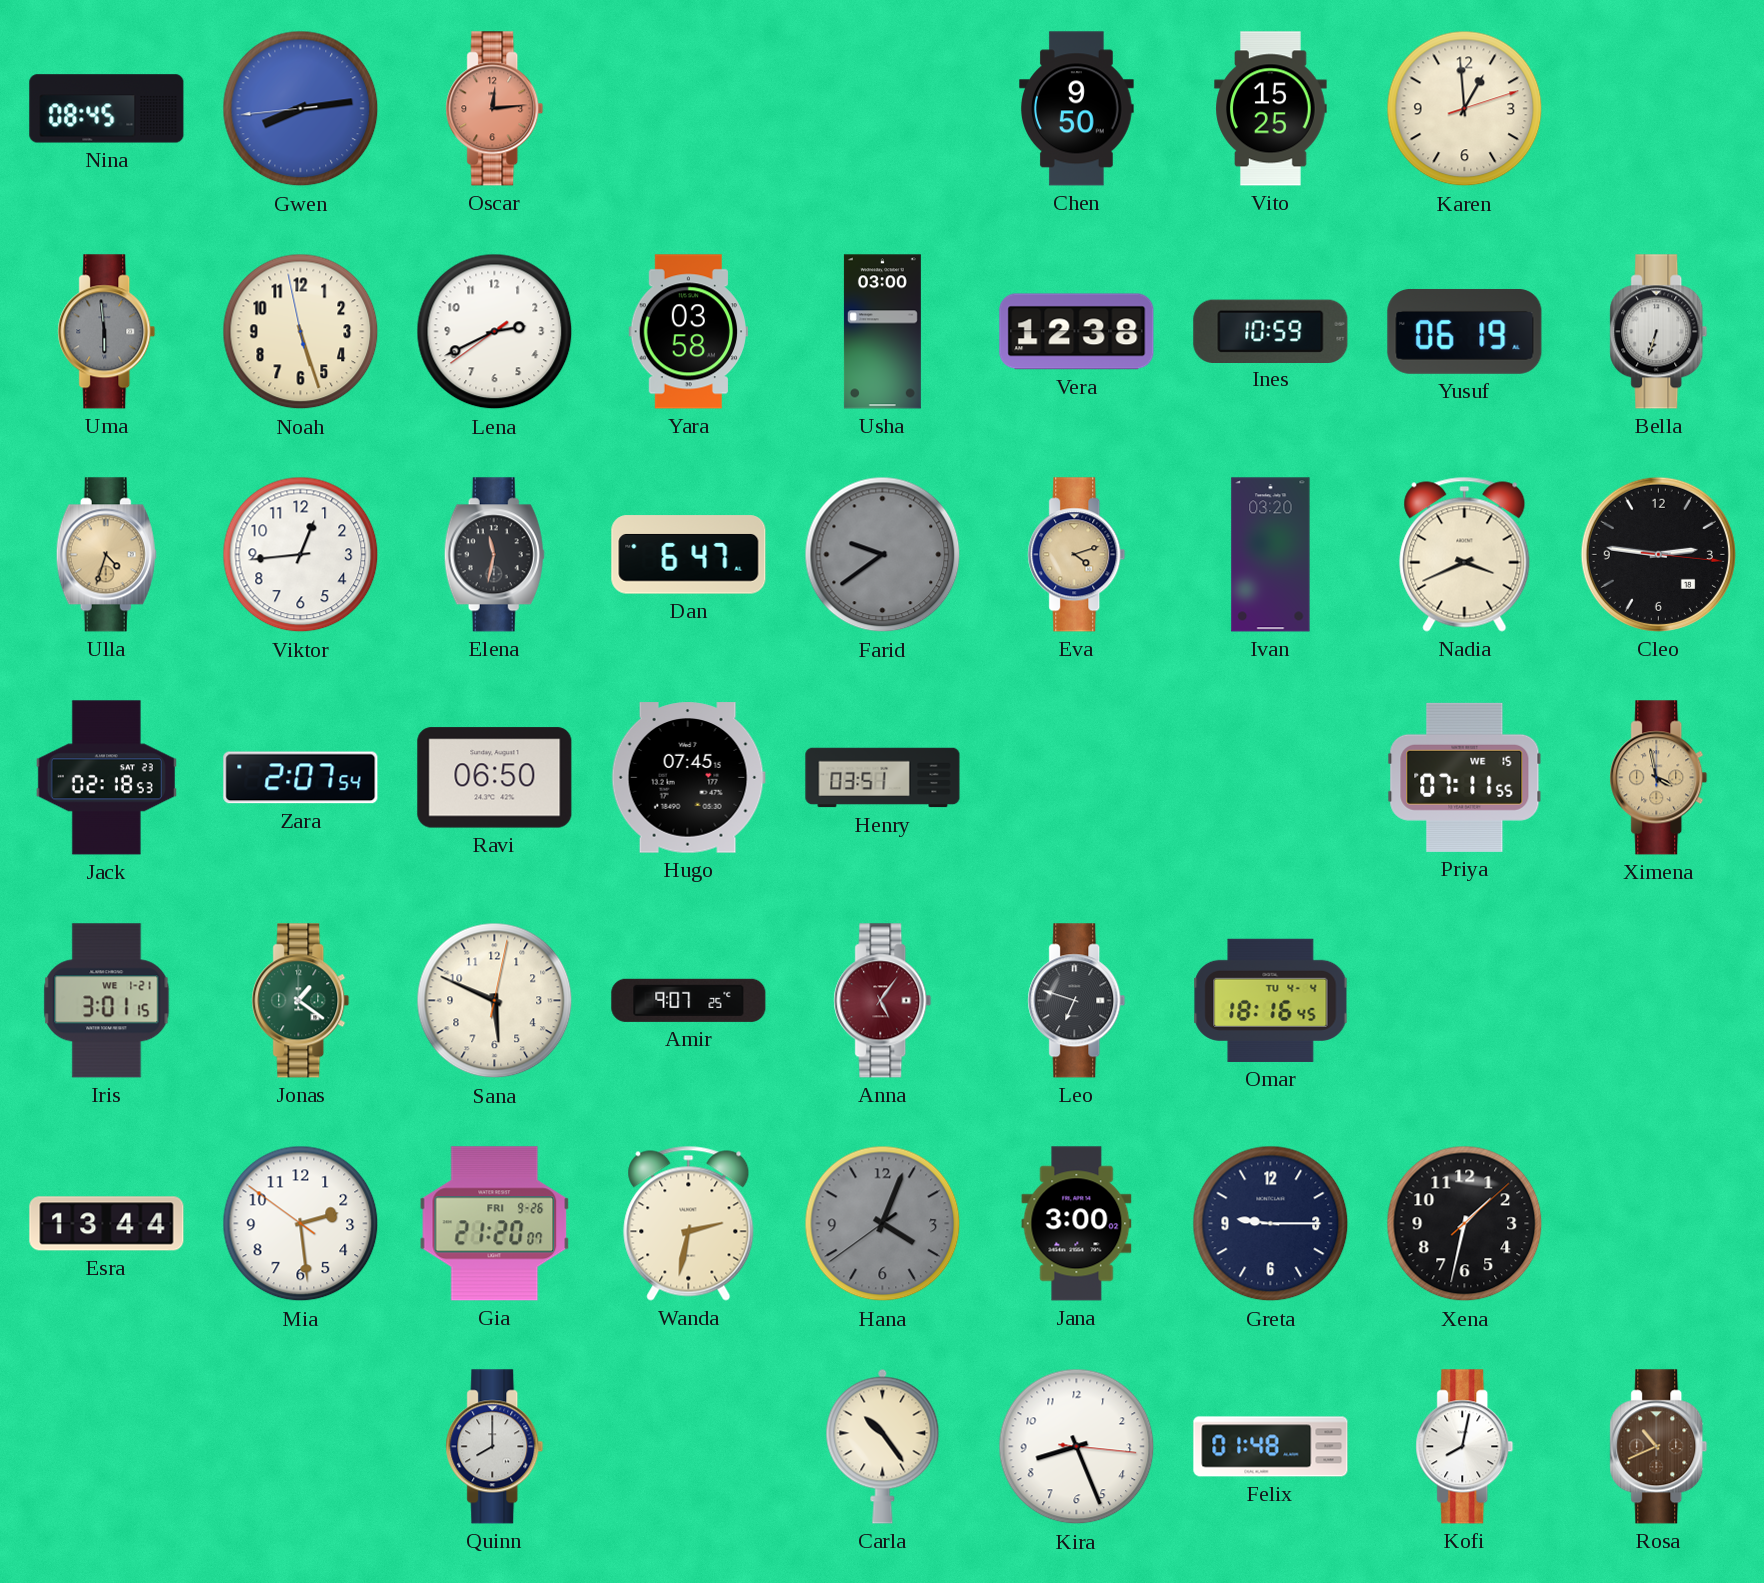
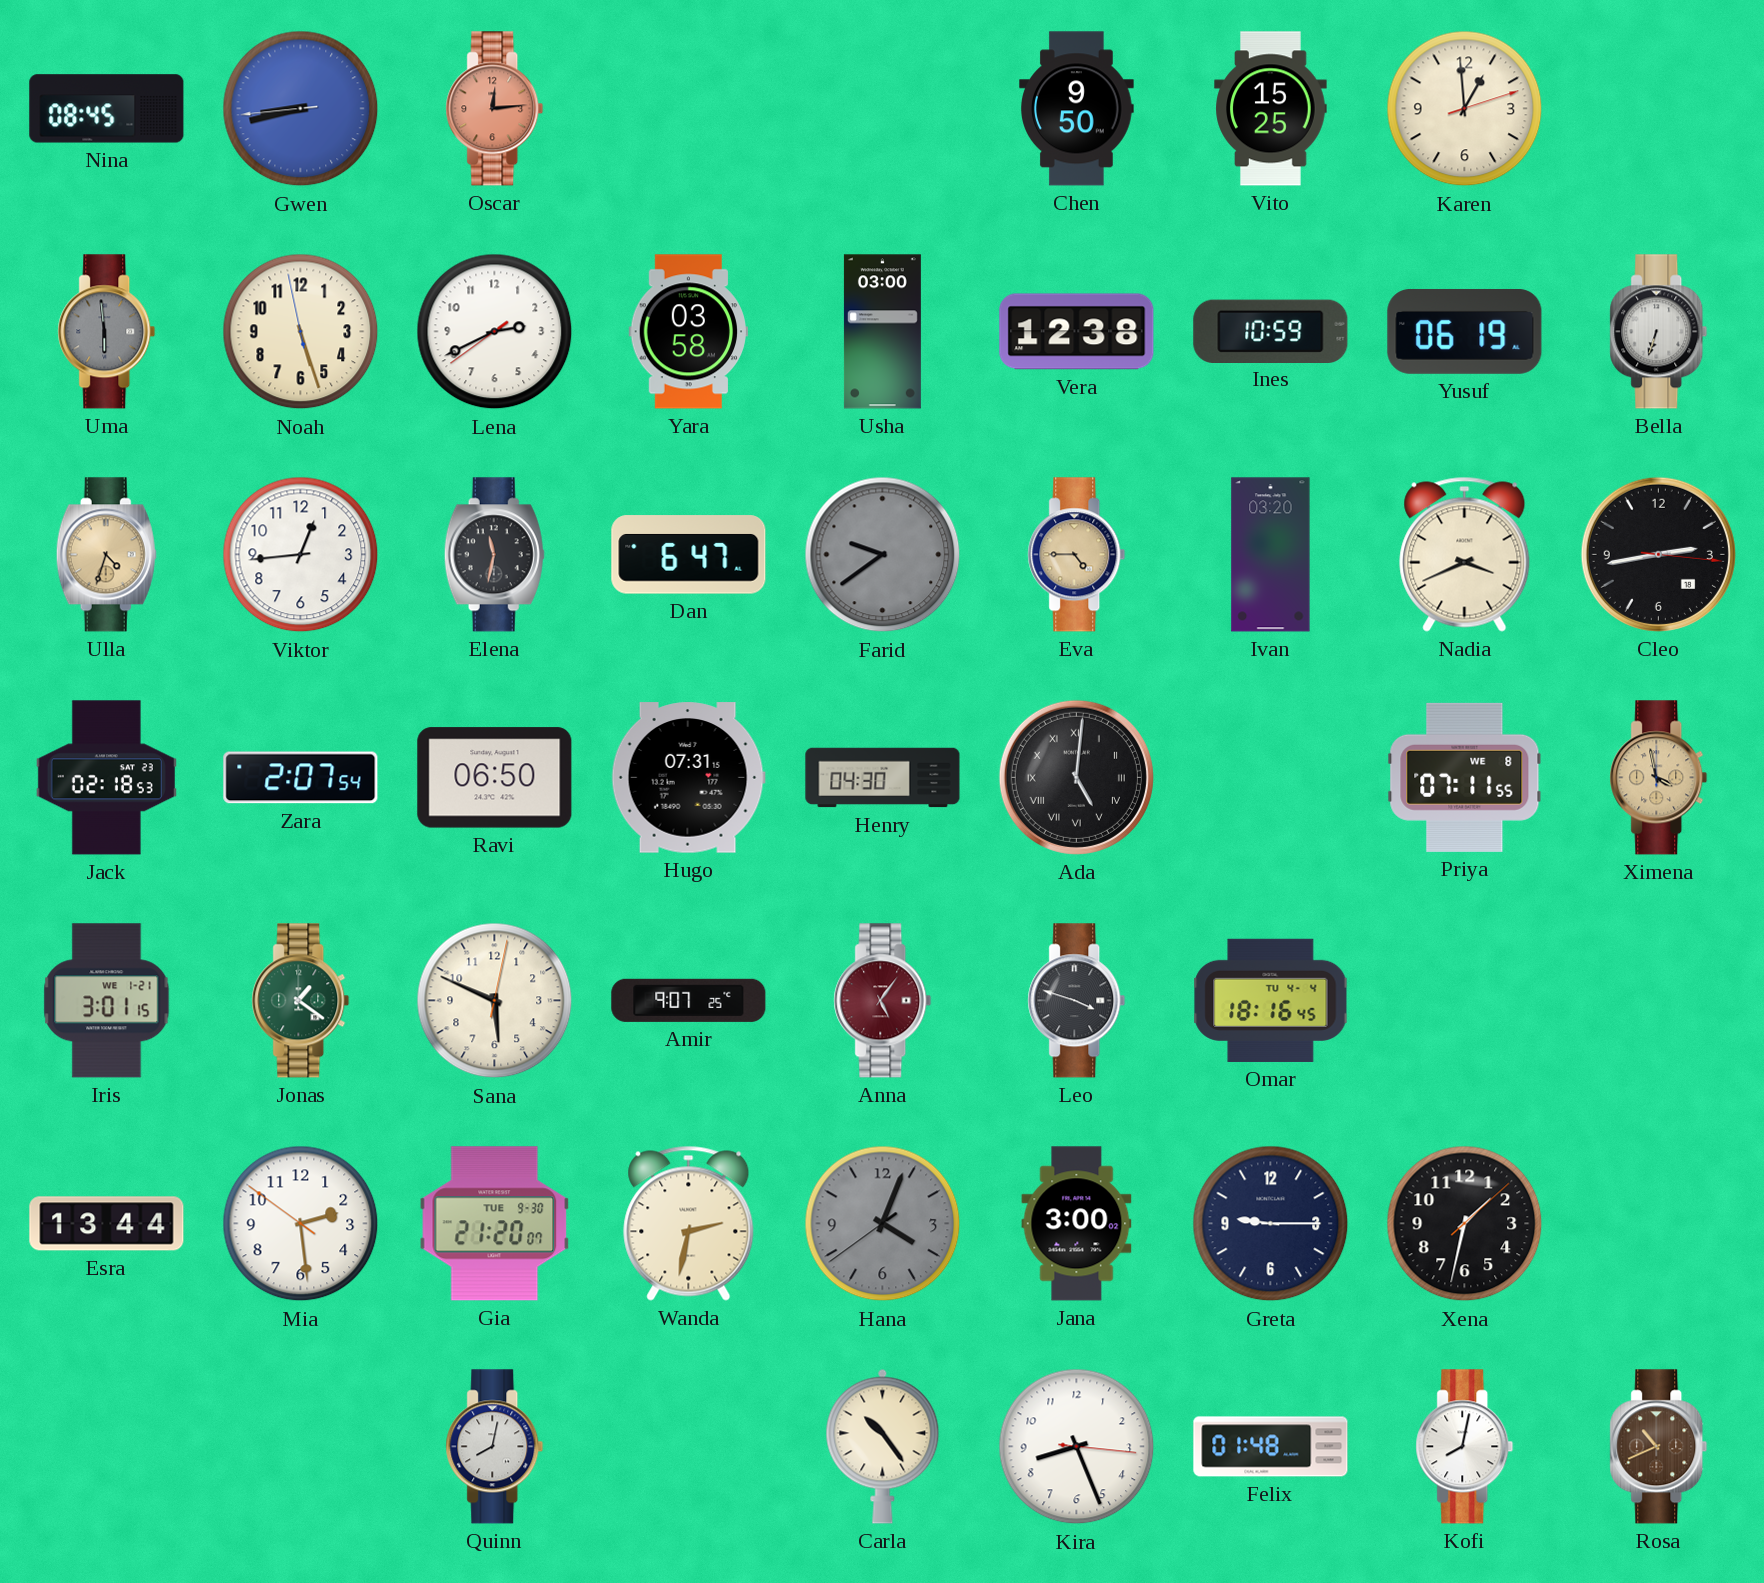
Gwen: 8:13 -> 8:42
Eva: 4:12 -> 4:45
Cleo: 2:46 -> 2:43
Hugo: 07:45 -> 07:31
Henry: 03:51 -> 04:30
Ada: none -> 5:01
Priya date: WE 15 -> WE 8
Leo: 6:48 -> 3:48
Gia date: FRI 9-26 -> TUE 9-30
Quinn: 8:00 -> 8:02
